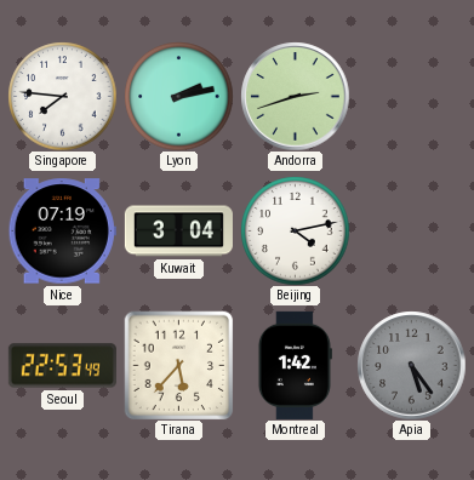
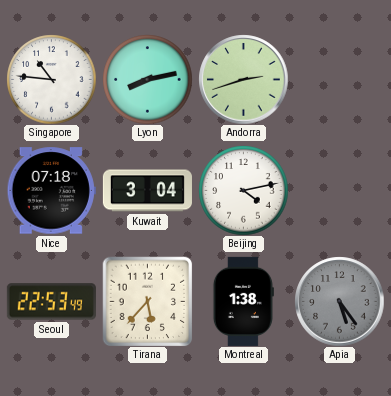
Singapore: 7:46 -> 10:46
Lyon: 2:13 -> 8:13
Nice: 07:19 -> 07:18
Montreal: 1:42 -> 1:38
